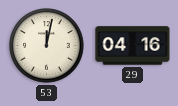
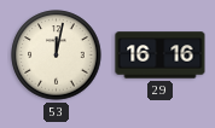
29: 04:16 -> 16:16
